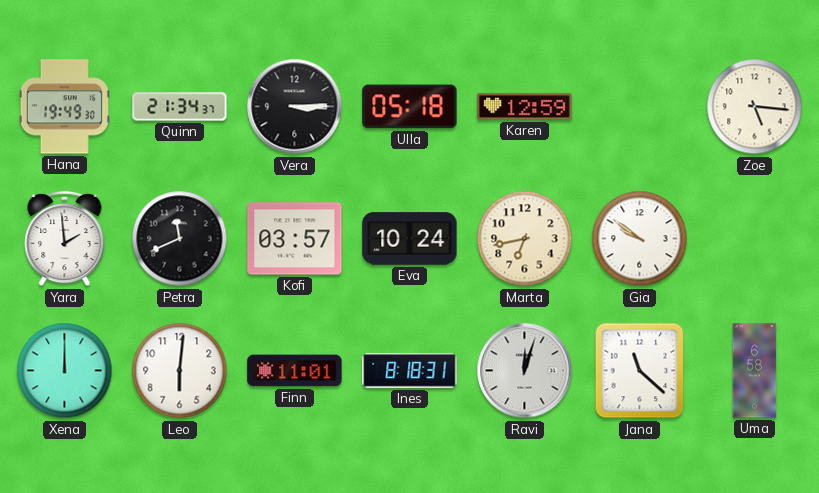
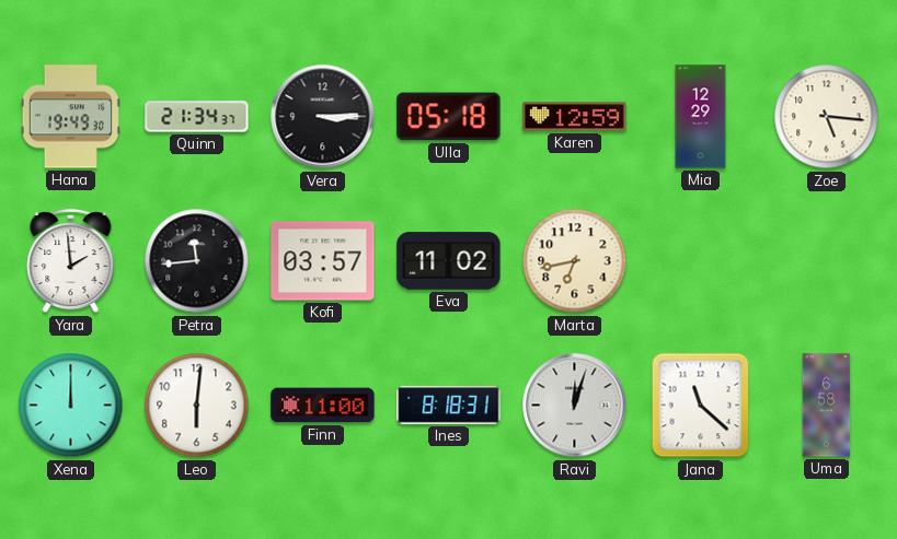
Mia: none -> 12:29
Petra: 11:41 -> 11:44
Eva: 10:24 -> 11:02
Gia: 9:51 -> none
Finn: 11:01 -> 11:00
